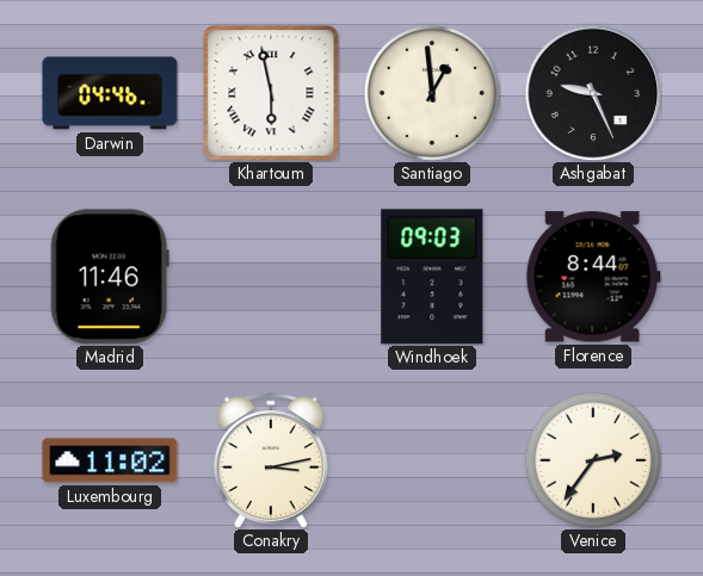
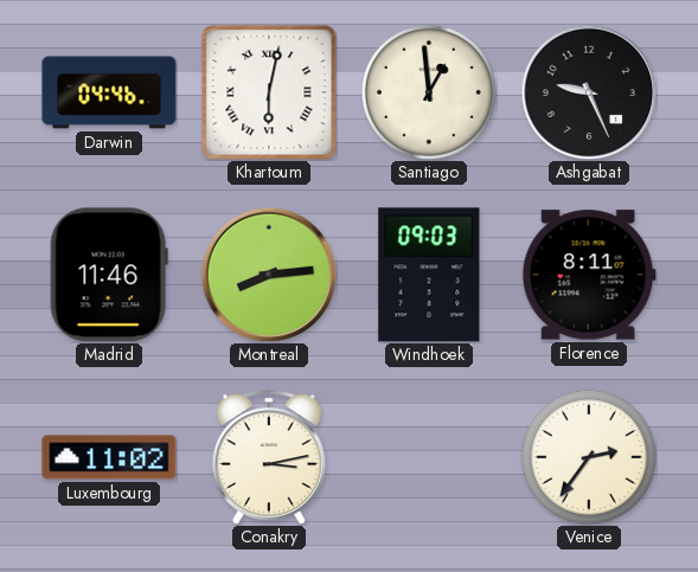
Khartoum: 5:58 -> 6:02
Montreal: none -> 8:14
Florence: 8:44 -> 8:11
